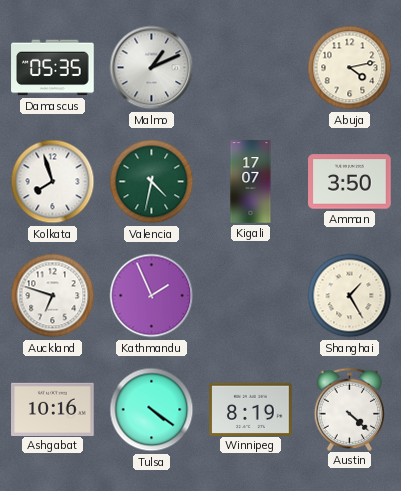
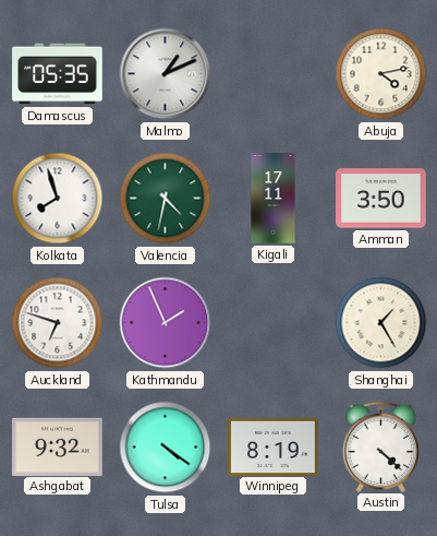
Kigali: 17:07 -> 17:11
Ashgabat: 10:16 -> 9:32
